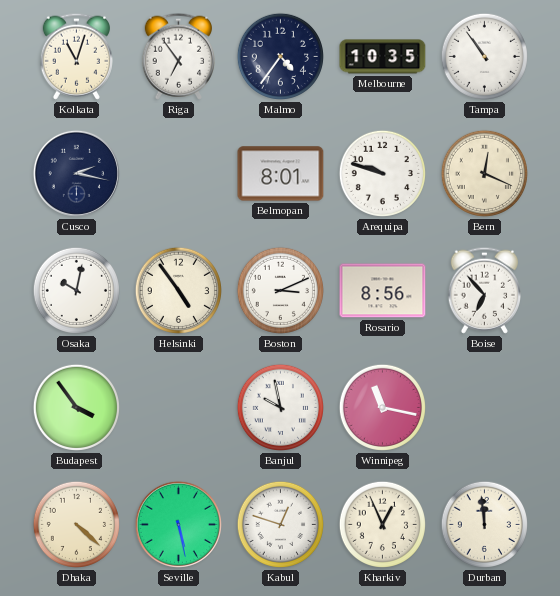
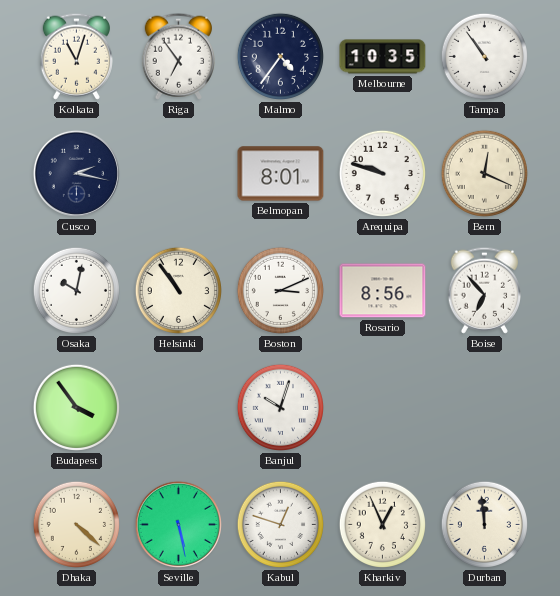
Helsinki: 4:54 -> 10:54
Banjul: 9:58 -> 10:03
Winnipeg: 11:17 -> none
